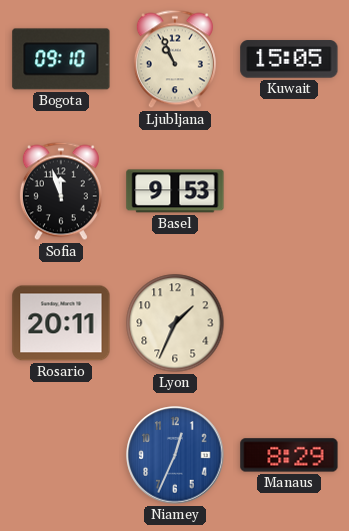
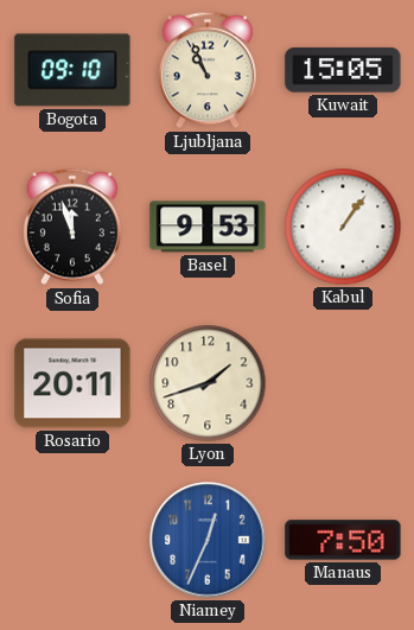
Kabul: none -> 1:06
Lyon: 1:34 -> 1:42
Manaus: 8:29 -> 7:50
